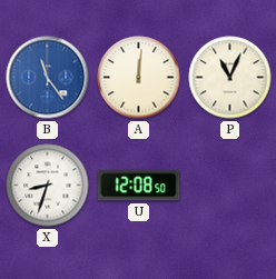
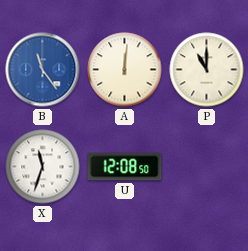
P: 11:04 -> 11:00
X: 8:33 -> 11:33
